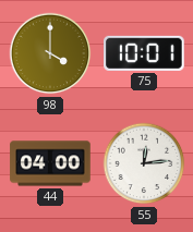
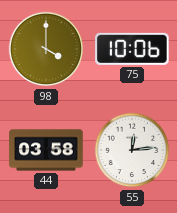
75: 10:01 -> 10:06
44: 04:00 -> 03:58
